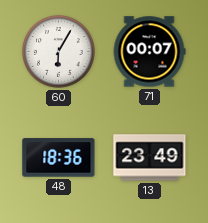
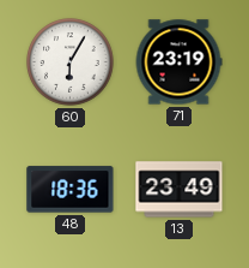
71: 00:07 -> 23:19
